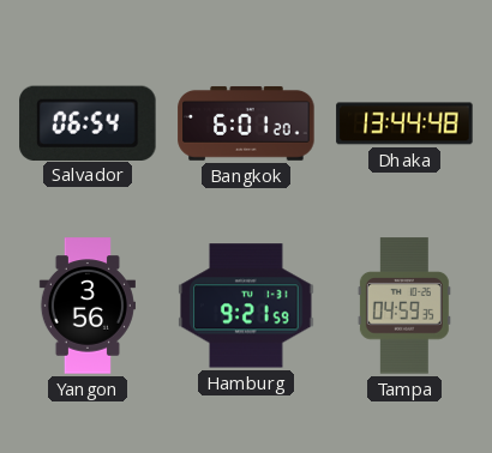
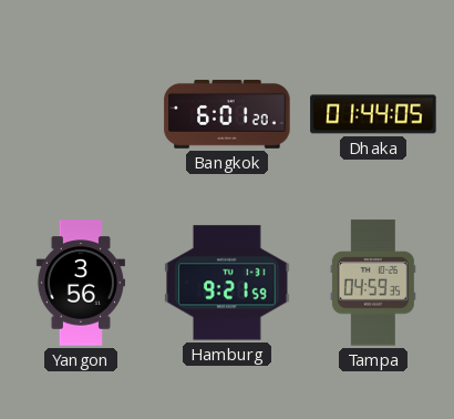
Salvador: 06:54 -> none
Dhaka: 13:44 -> 01:44
